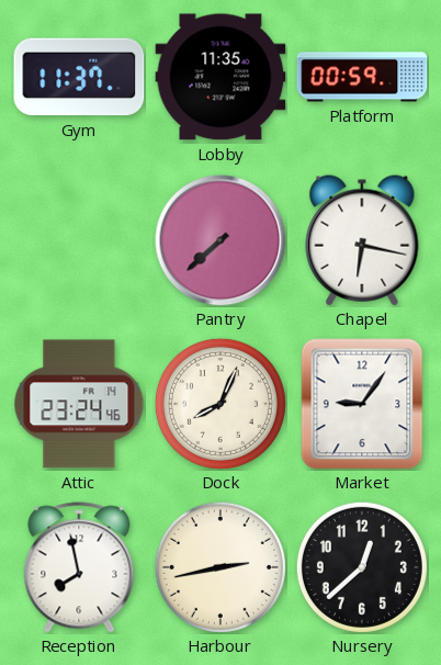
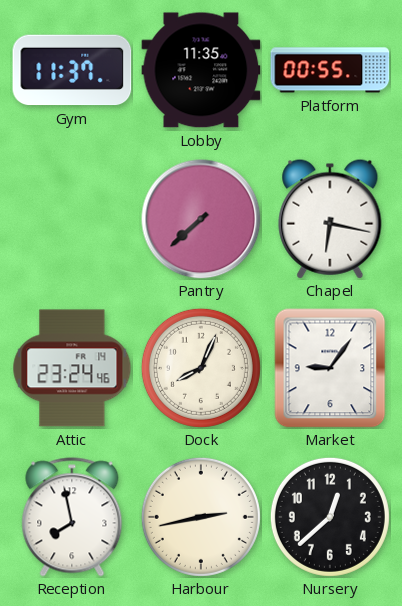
Platform: 00:59 -> 00:55
